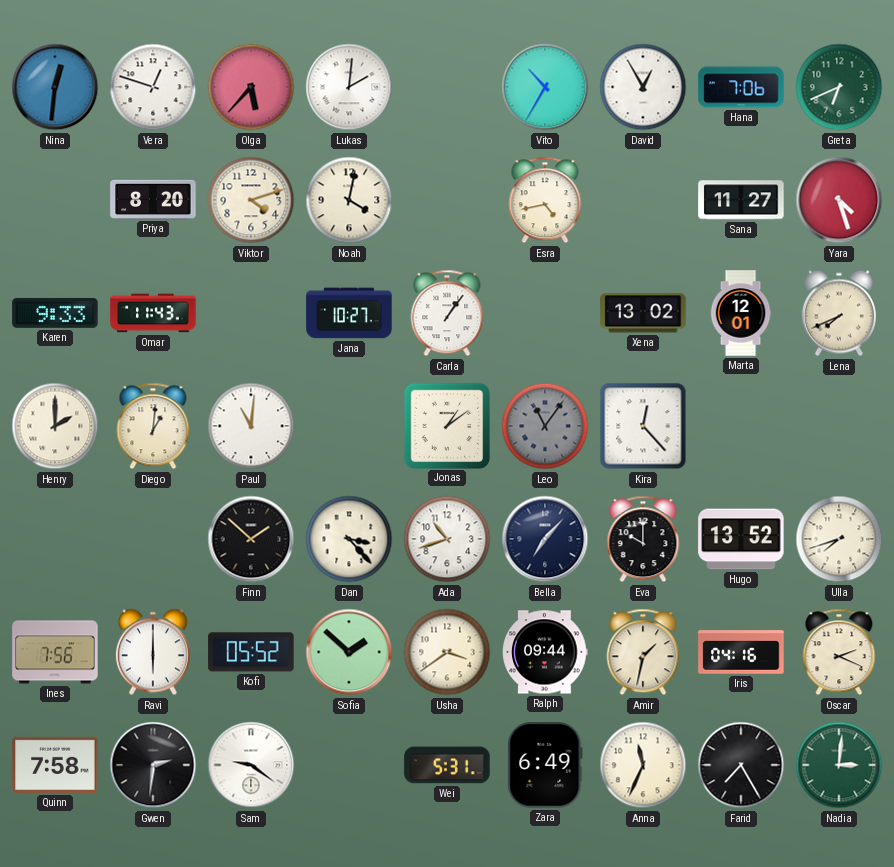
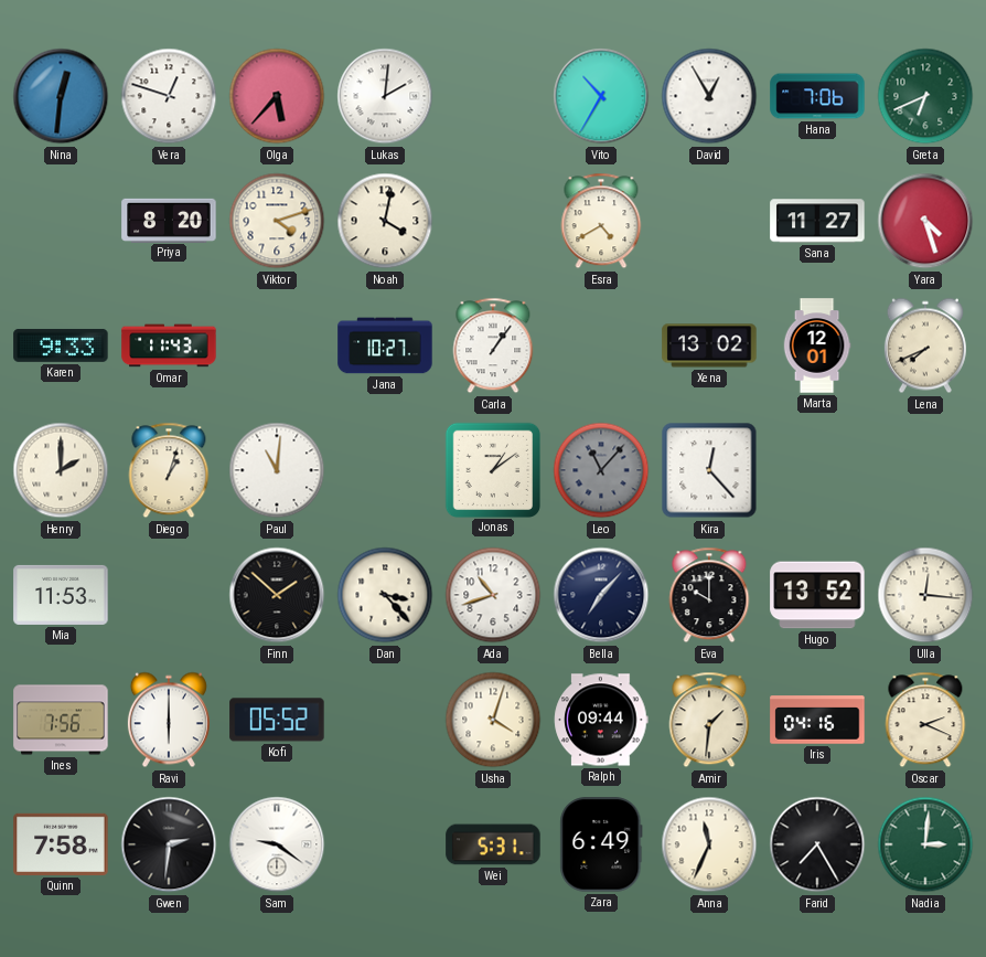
Esra: 4:43 -> 4:40
Diego: 1:01 -> 1:03
Leo: 11:06 -> 11:07
Mia: none -> 11:53
Ulla: 7:42 -> 12:16
Sofia: 1:52 -> none
Usha: 3:39 -> 4:03
Amir: 1:32 -> 1:31
